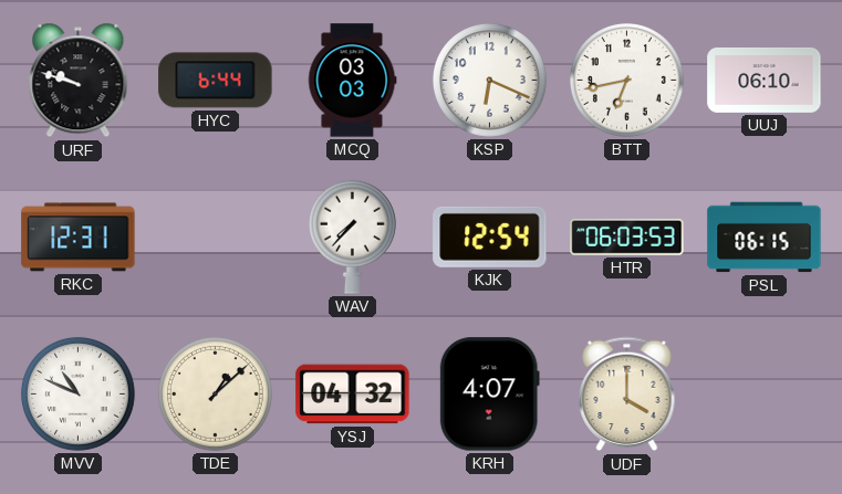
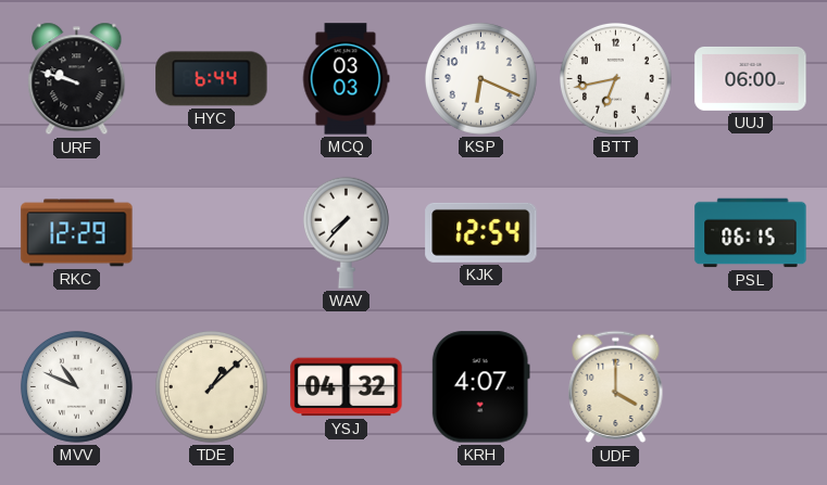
UUJ: 06:10 -> 06:00
RKC: 12:31 -> 12:29
HTR: 06:03 -> none
